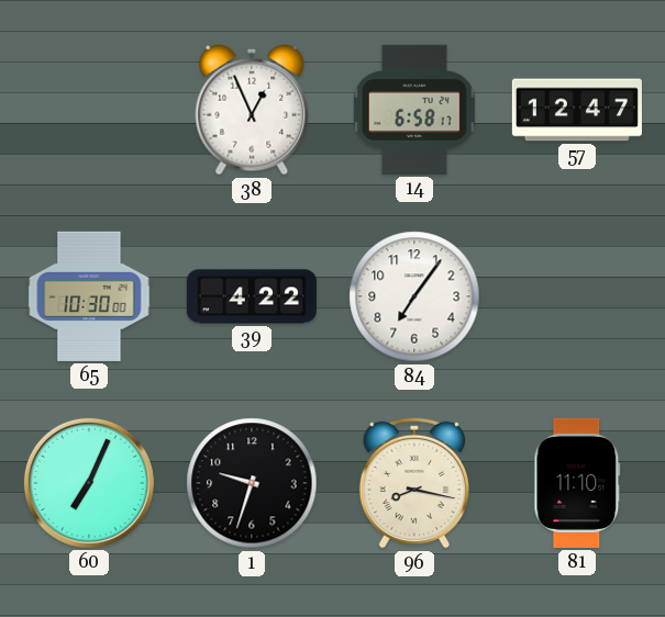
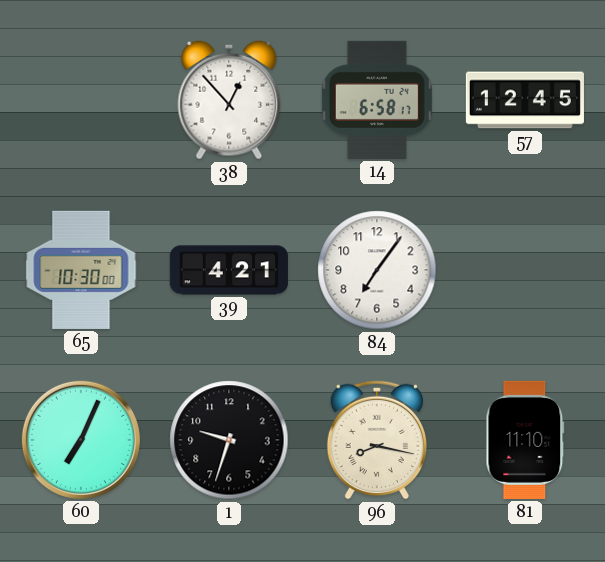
38: 12:56 -> 12:53
57: 12:47 -> 12:45
39: 4:22 -> 4:21
